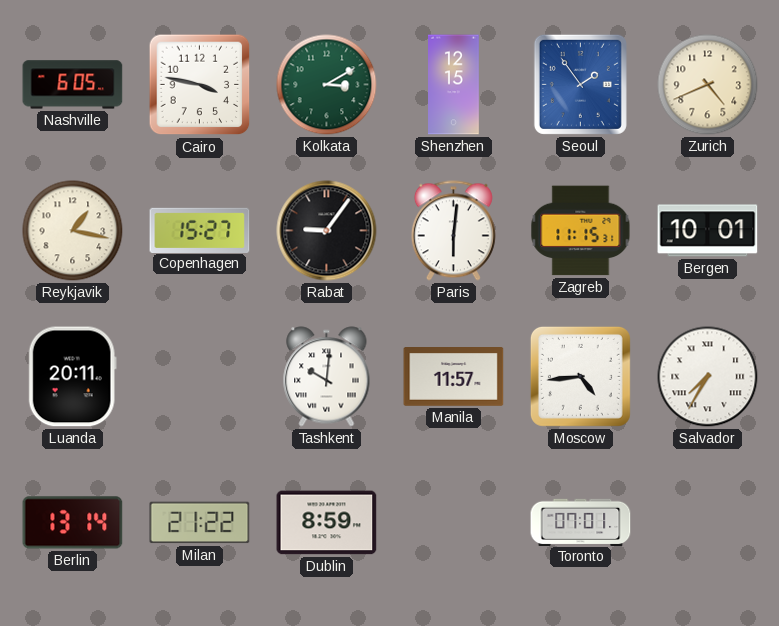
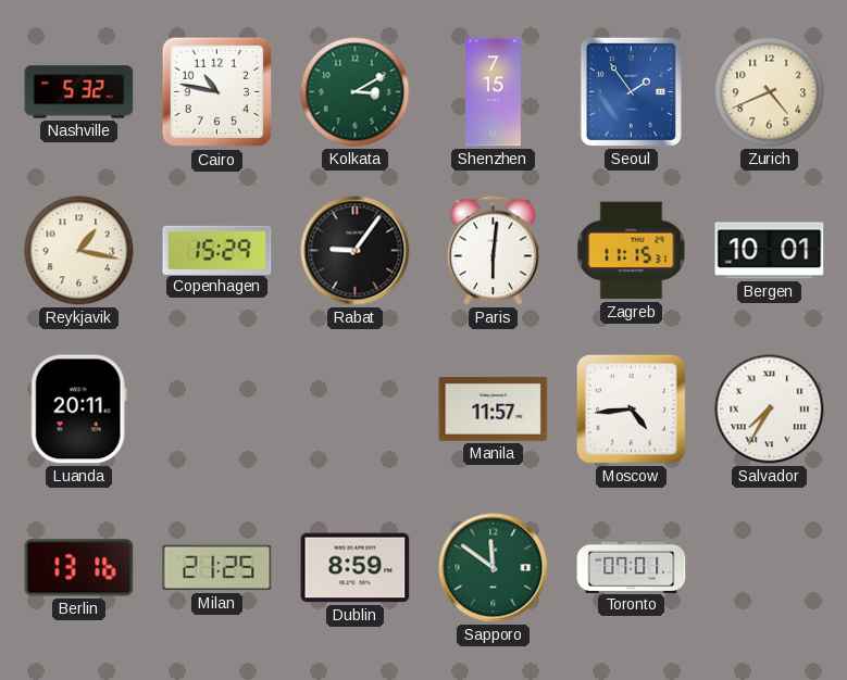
Nashville: 6:05 -> 5:32
Cairo: 3:47 -> 10:47
Shenzhen: 12:15 -> 7:15
Copenhagen: 15:27 -> 15:29
Tashkent: 10:01 -> none
Berlin: 13:14 -> 13:16
Milan: 21:22 -> 21:25
Sapporo: none -> 11:51
